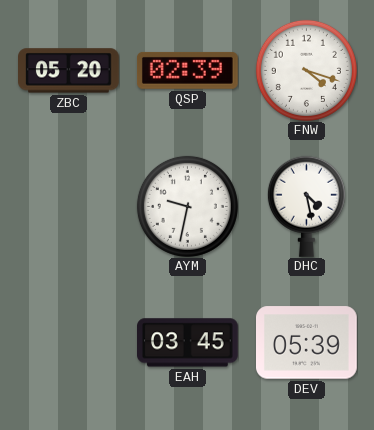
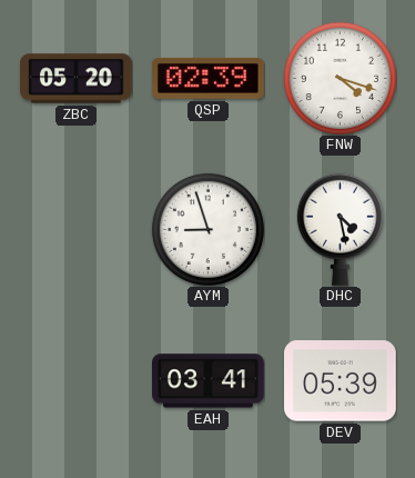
AYM: 9:32 -> 8:57
EAH: 03:45 -> 03:41
